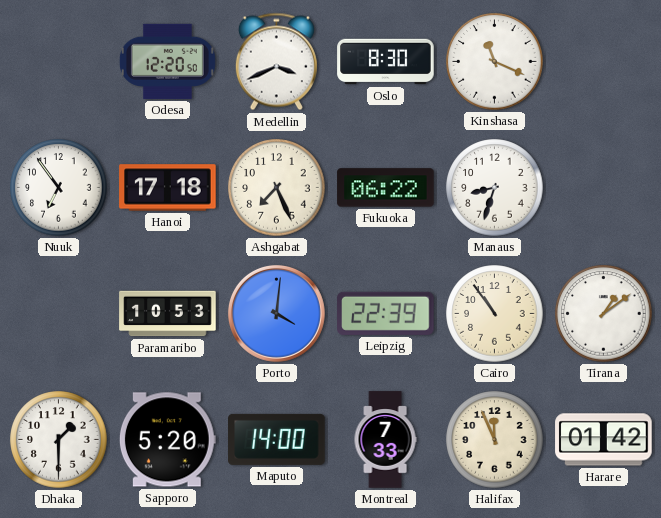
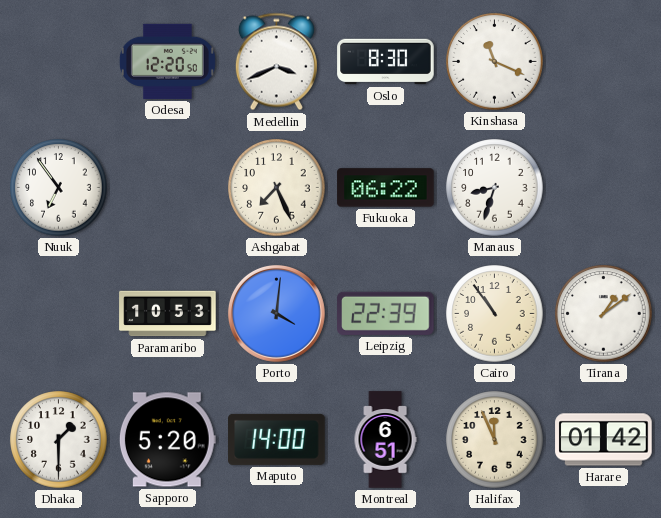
Hanoi: 17:18 -> none
Montreal: 7:33 -> 6:51
